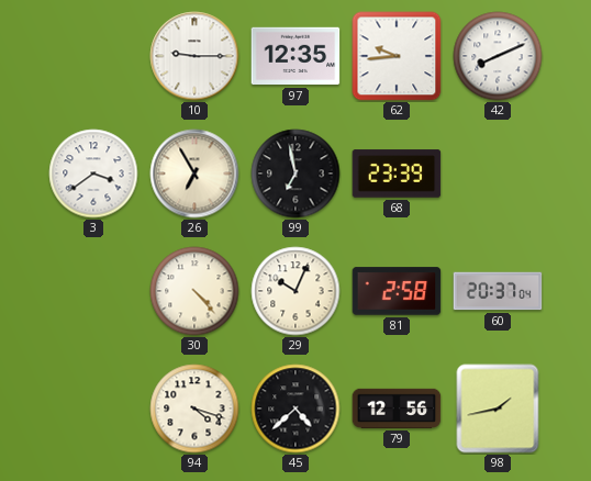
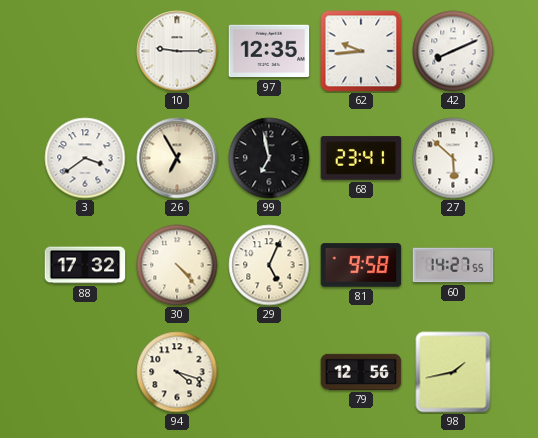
68: 23:39 -> 23:41
27: none -> 5:52
88: none -> 17:32
29: 10:04 -> 5:04
81: 2:58 -> 9:58
60: 20:37 -> 14:27
45: 4:38 -> none
